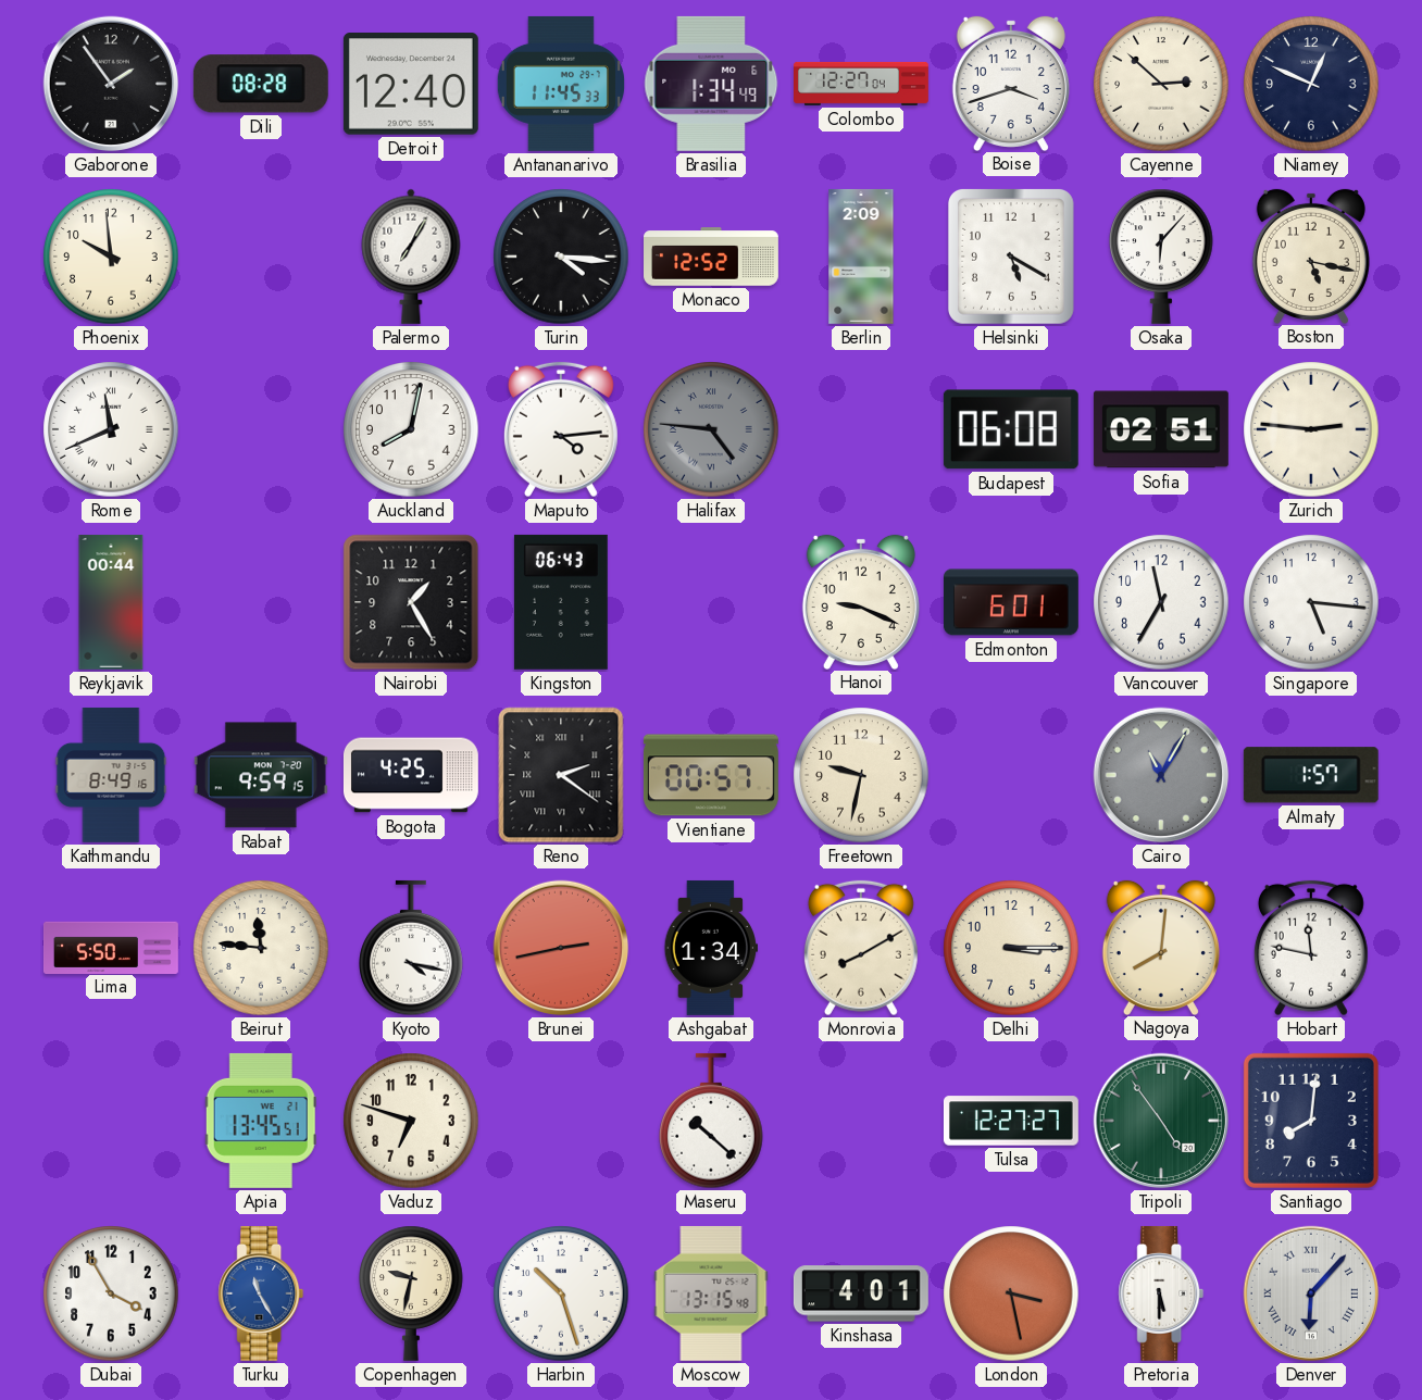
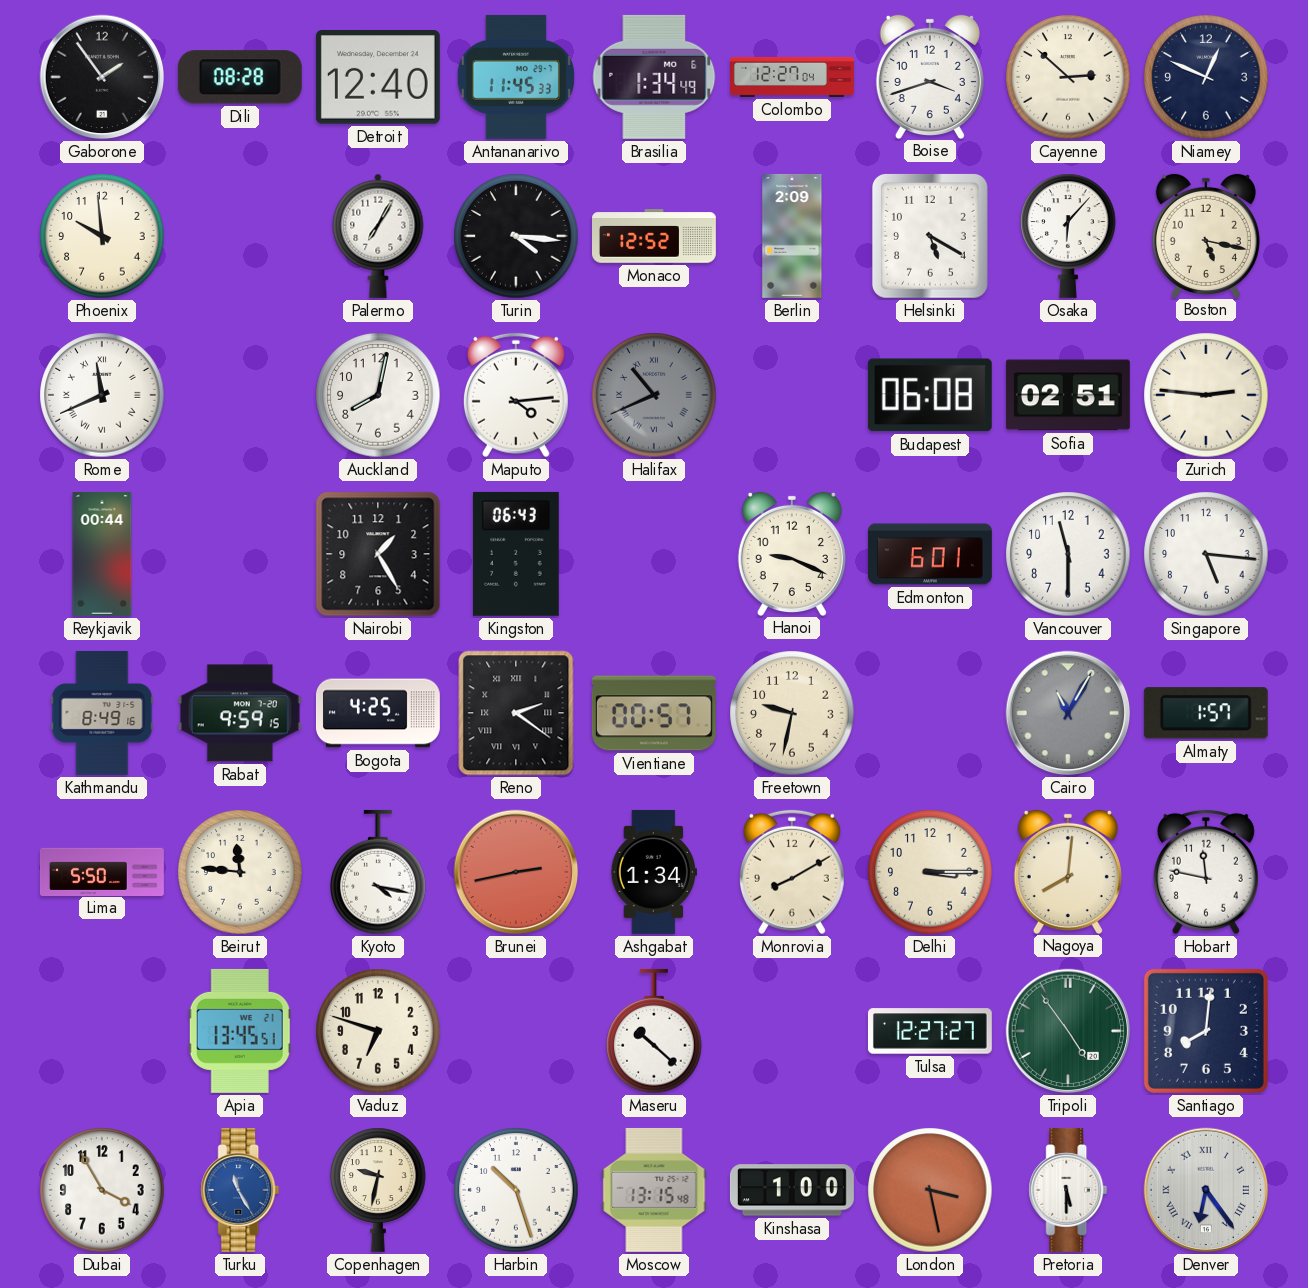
Halifax: 4:46 -> 10:41
Vancouver: 11:35 -> 11:30
Kinshasa: 4:01 -> 1:00
Denver: 6:07 -> 6:24
